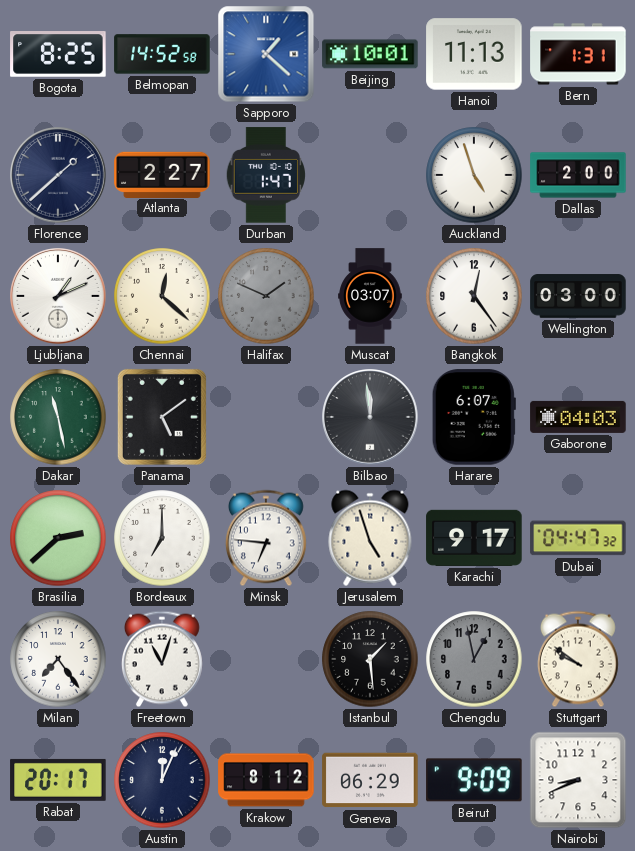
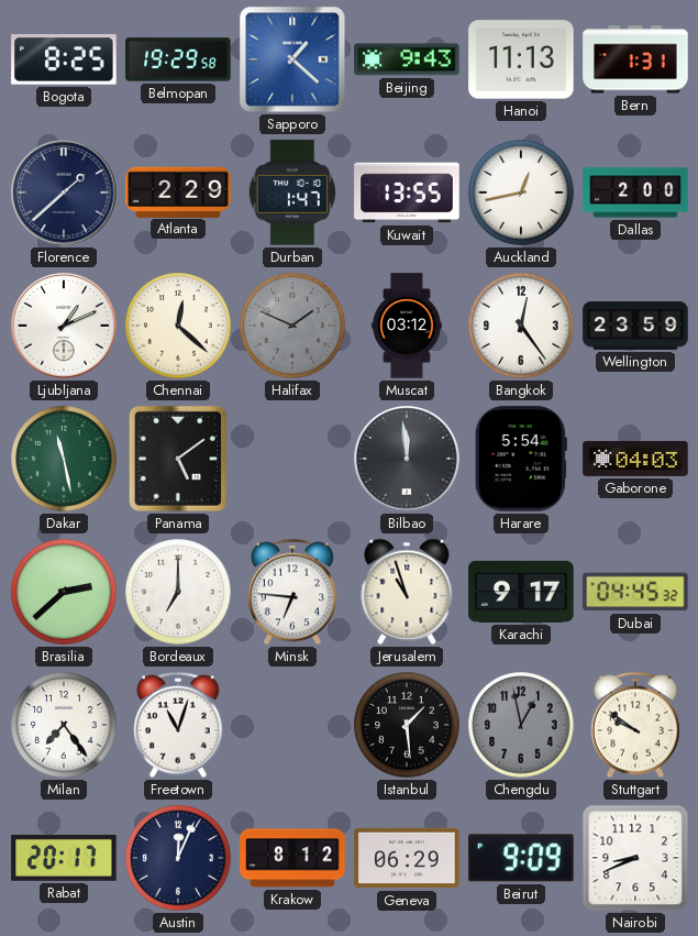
Belmopan: 14:52 -> 19:29
Beijing: 10:01 -> 9:43
Atlanta: 2:27 -> 2:29
Kuwait: none -> 13:55
Auckland: 4:57 -> 12:43
Muscat: 03:07 -> 03:12
Wellington: 03:00 -> 23:59
Harare: 6:07 -> 5:54
Jerusalem: 4:57 -> 10:57
Dubai: 04:47 -> 04:45
